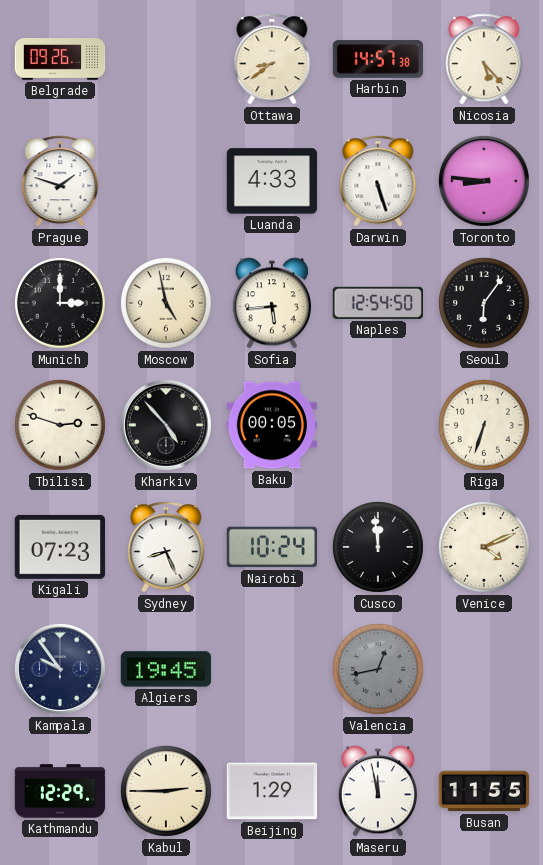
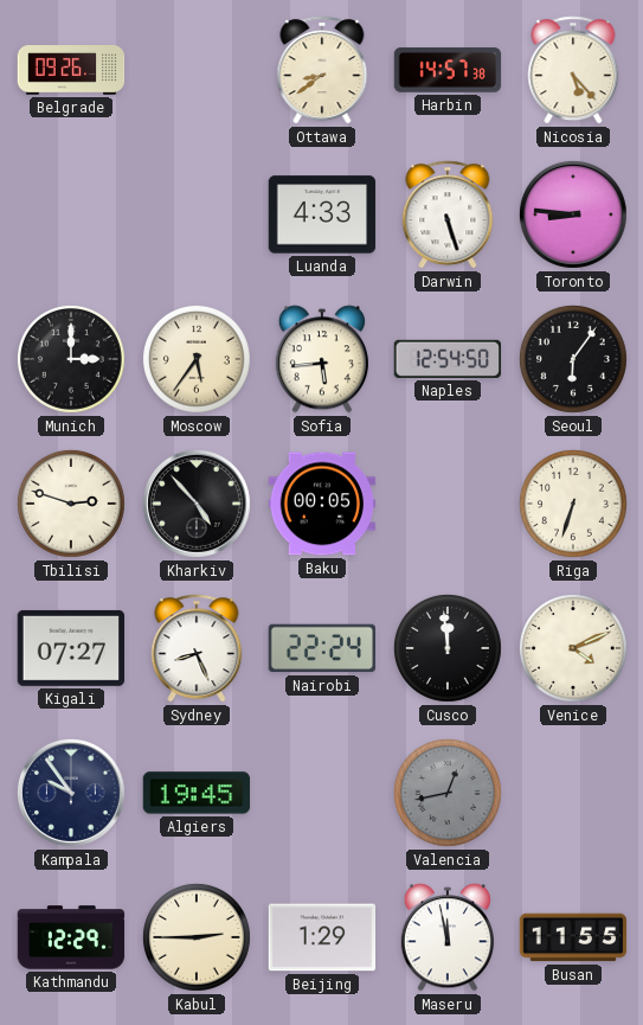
Prague: 1:48 -> none
Moscow: 4:58 -> 5:36
Kigali: 07:23 -> 07:27
Nairobi: 10:24 -> 22:24
